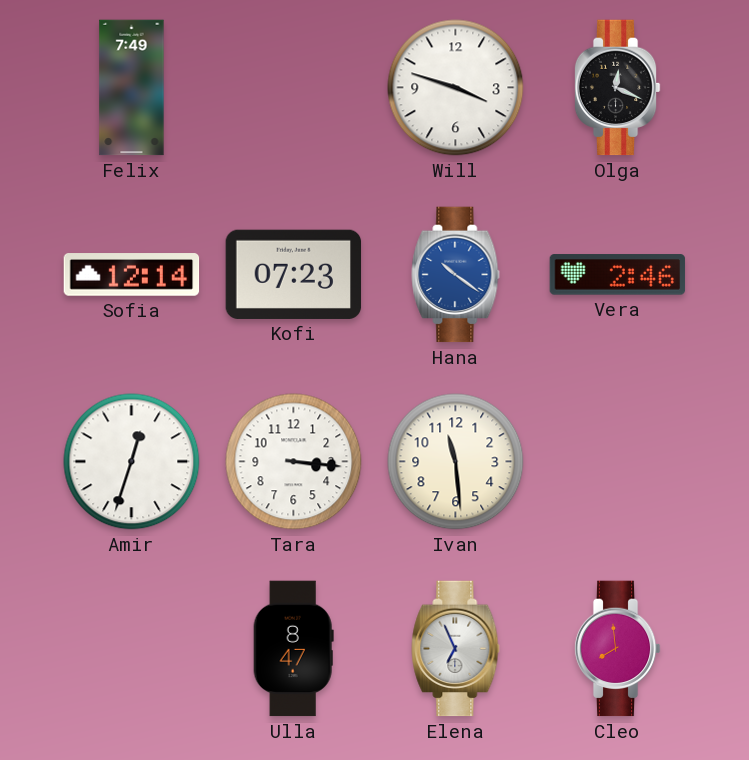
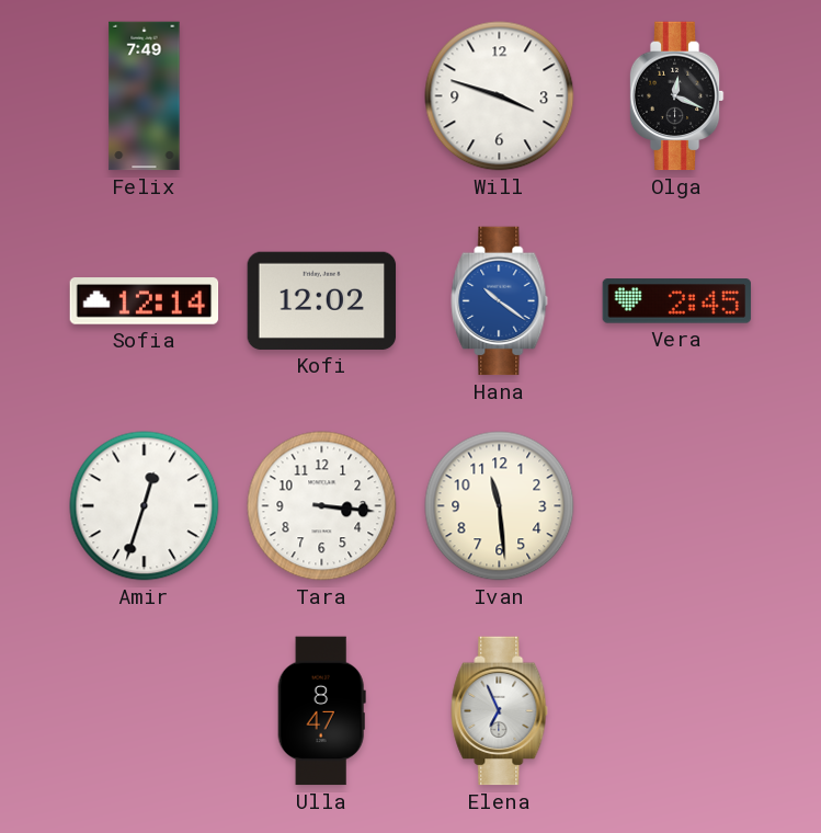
Kofi: 07:23 -> 12:02
Vera: 2:46 -> 2:45
Cleo: 7:59 -> none
